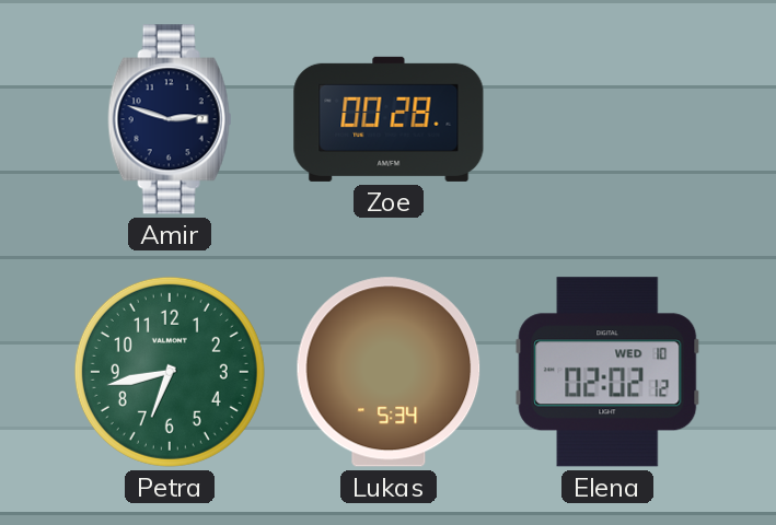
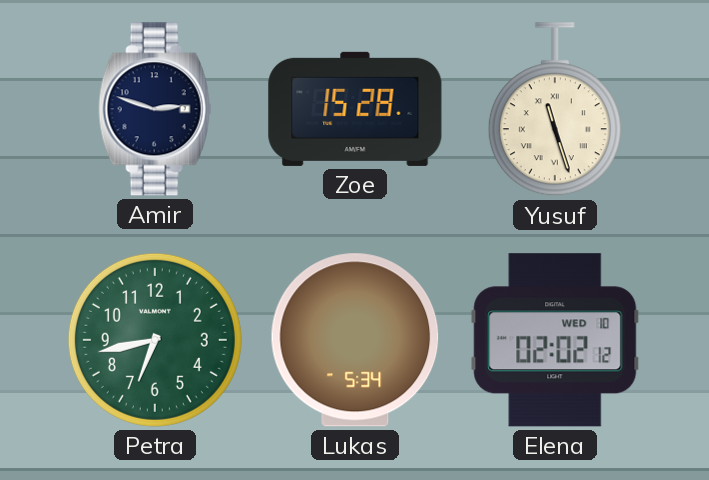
Zoe: 00:28 -> 15:28
Yusuf: none -> 11:27
